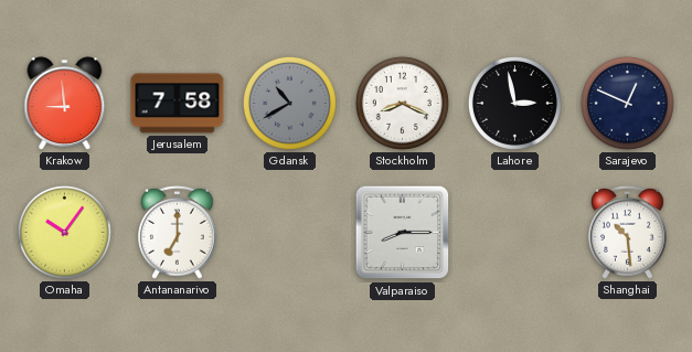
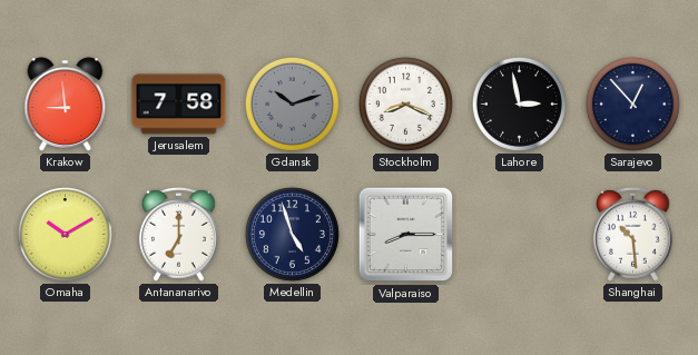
Gdansk: 10:40 -> 10:12
Sarajevo: 12:49 -> 12:53
Omaha: 10:06 -> 10:10
Medellin: none -> 4:57
